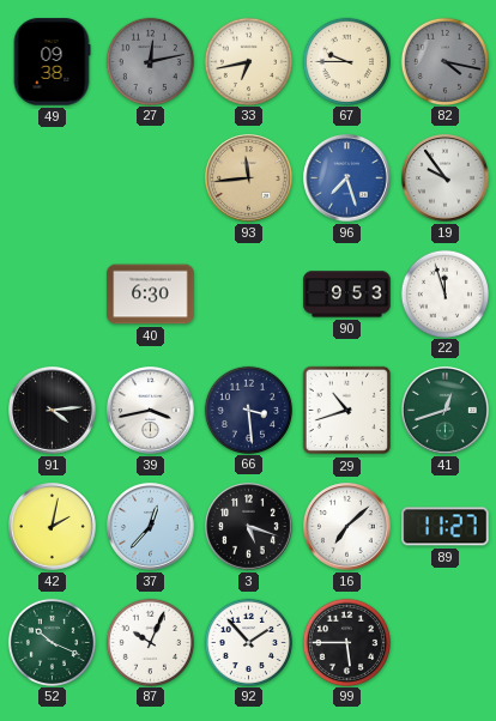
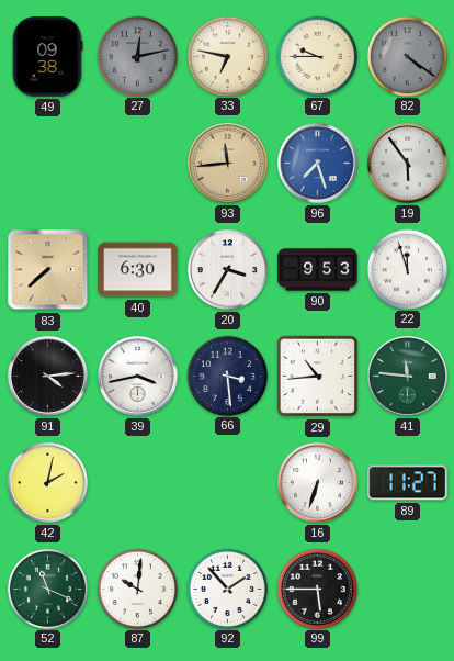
33: 6:43 -> 6:47
82: 4:17 -> 4:21
19: 9:54 -> 5:54
83: none -> 7:38
20: none -> 3:35
29: 10:42 -> 10:44
41: 12:42 -> 11:46
37: 12:37 -> none
3: 5:18 -> none
16: 7:08 -> 6:33
52: 10:19 -> 11:19
87: 10:04 -> 10:01
